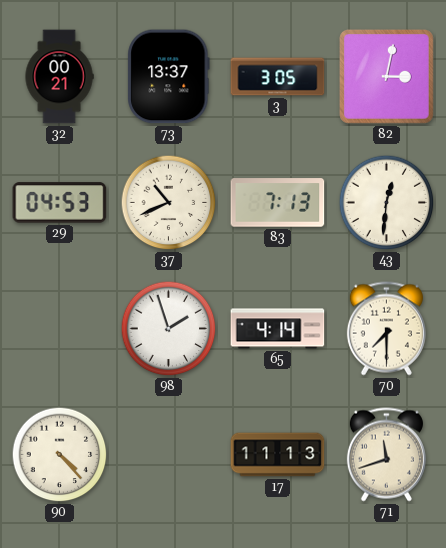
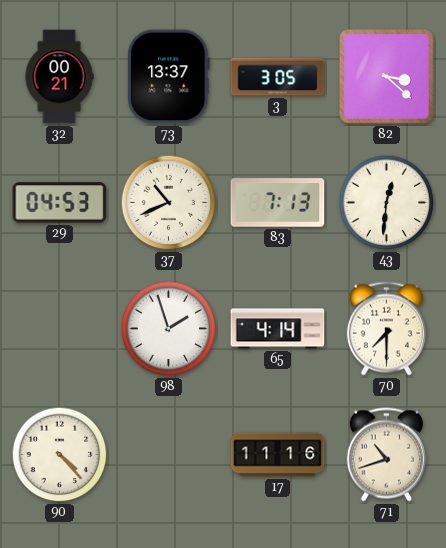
82: 3:02 -> 3:22
17: 11:13 -> 11:16
71: 11:42 -> 10:42
